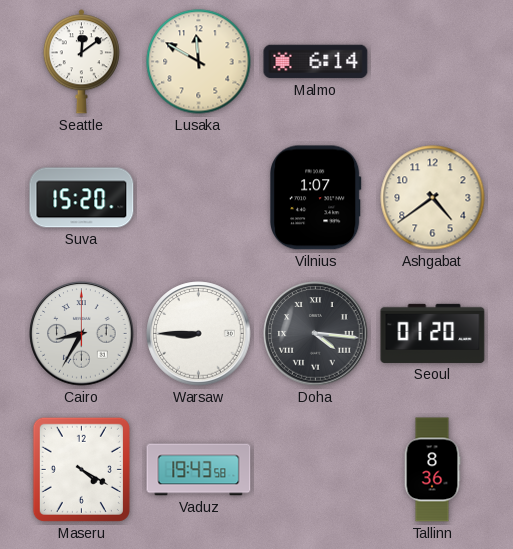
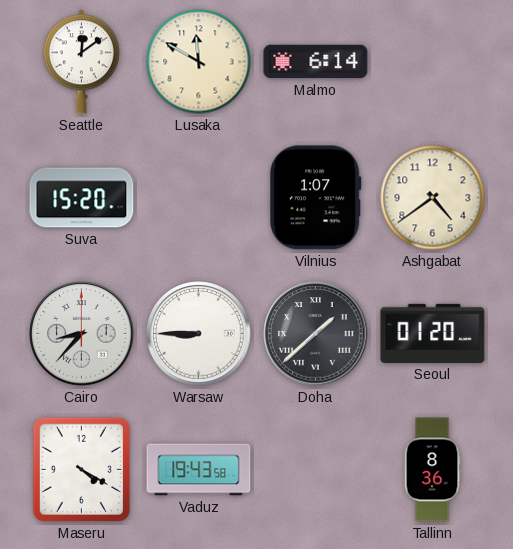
Cairo: 8:35 -> 8:37
Doha: 4:16 -> 1:38
